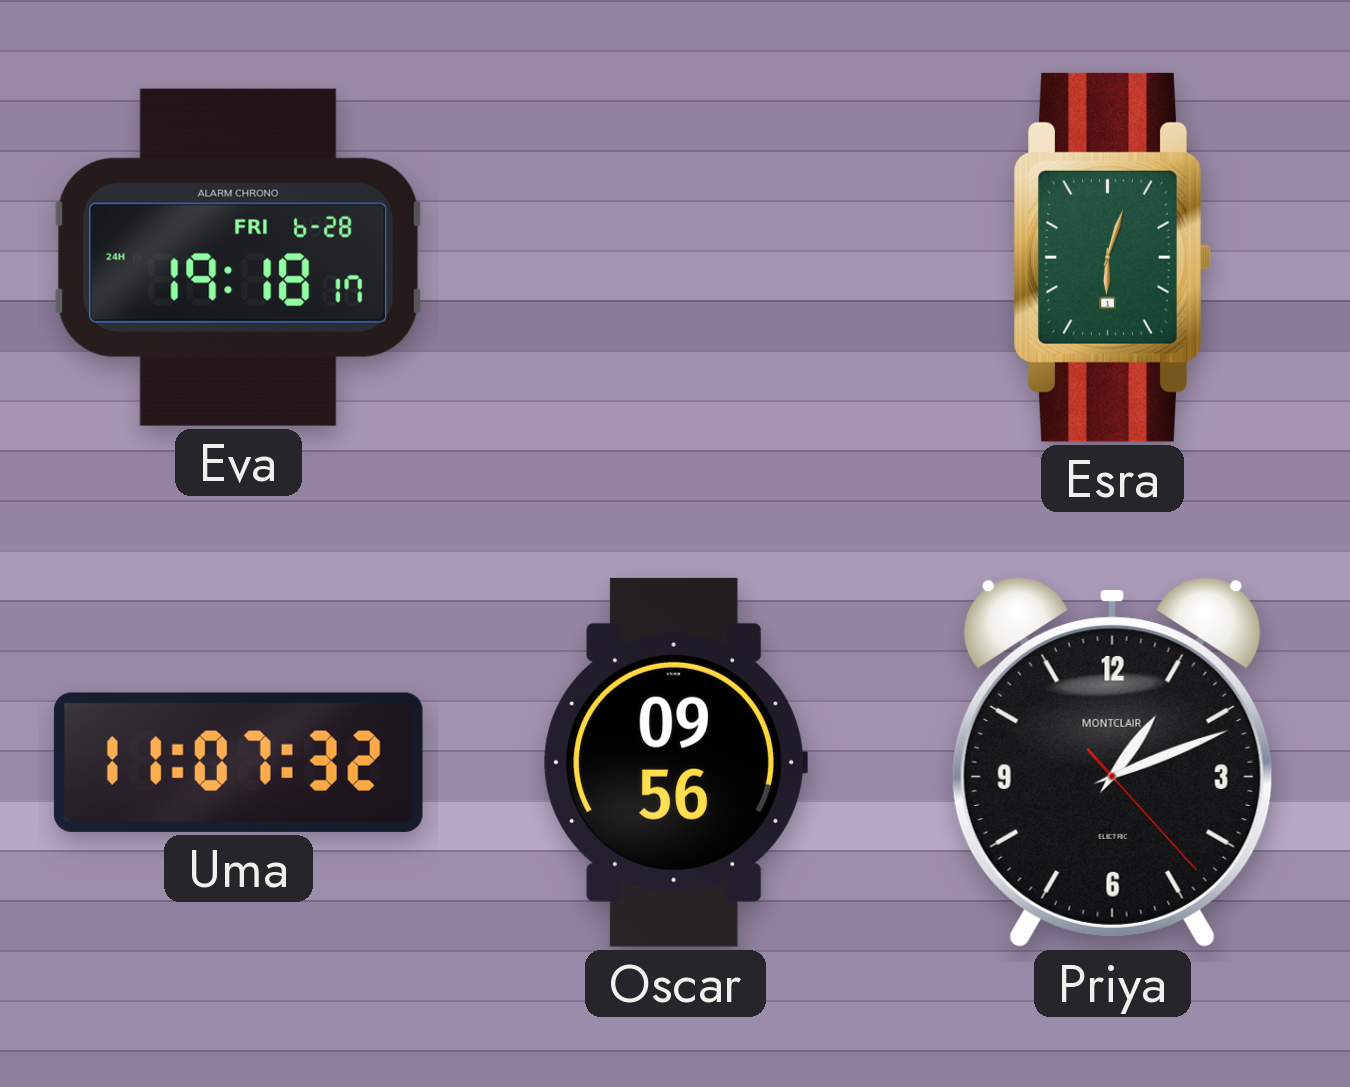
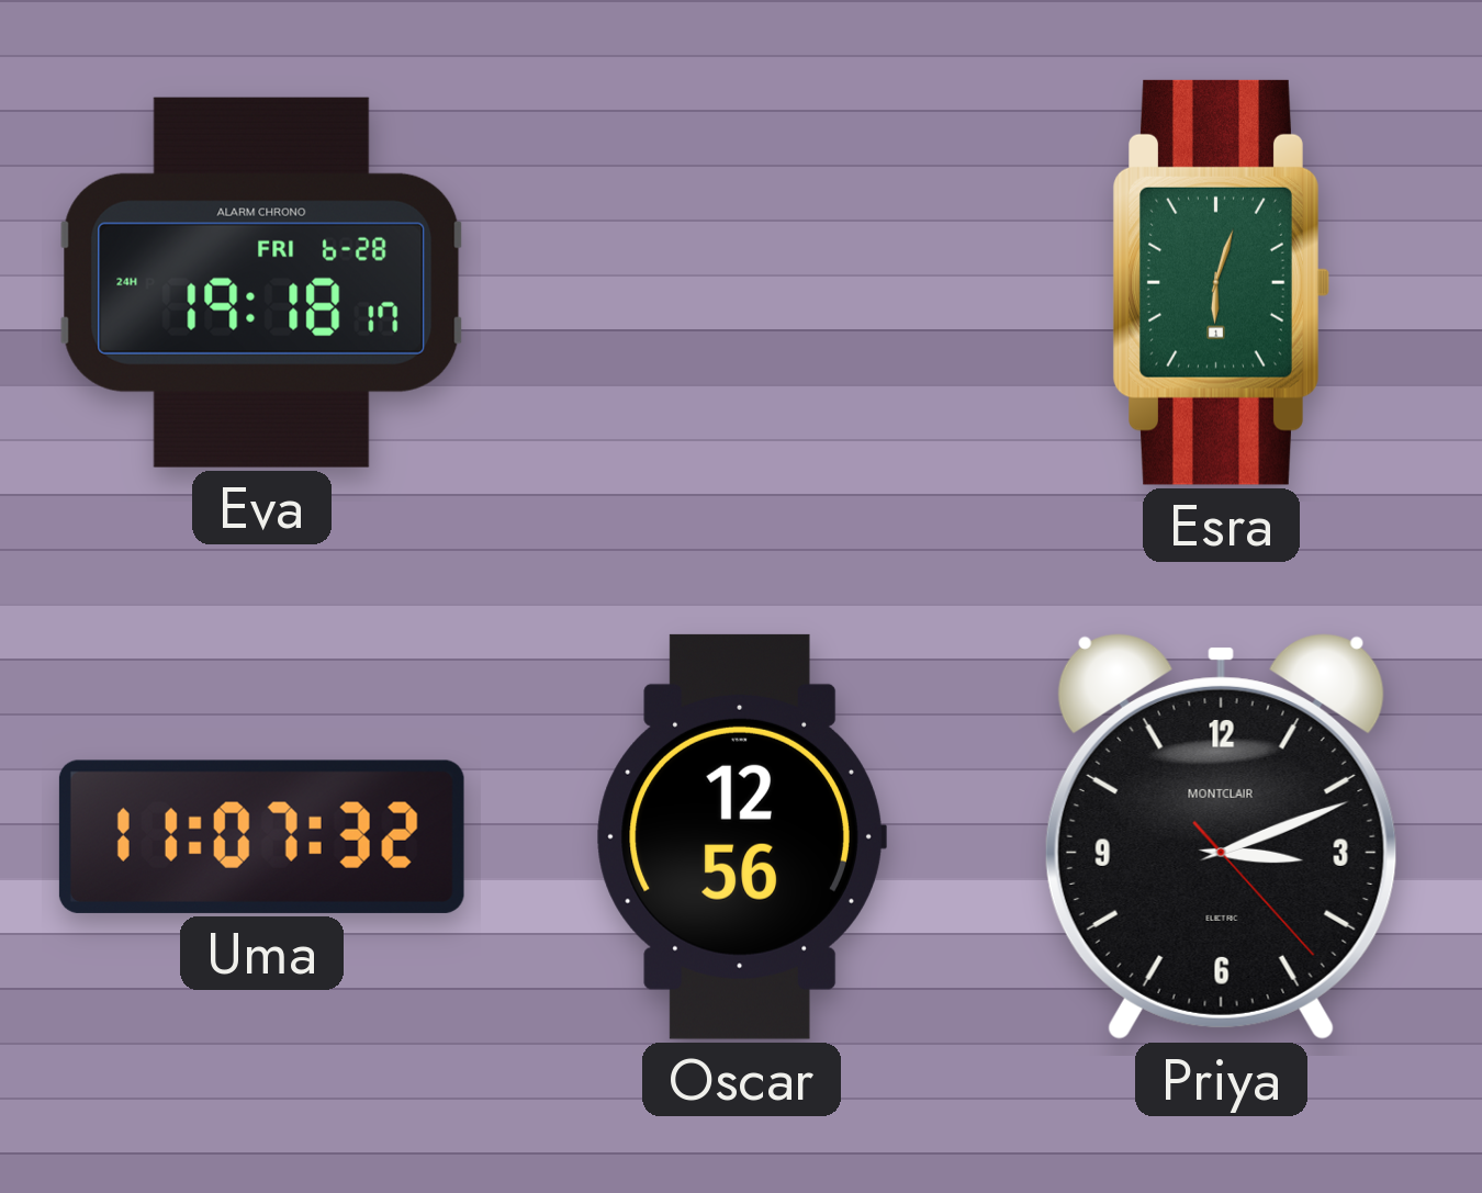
Oscar: 09:56 -> 12:56
Priya: 1:11 -> 3:11
